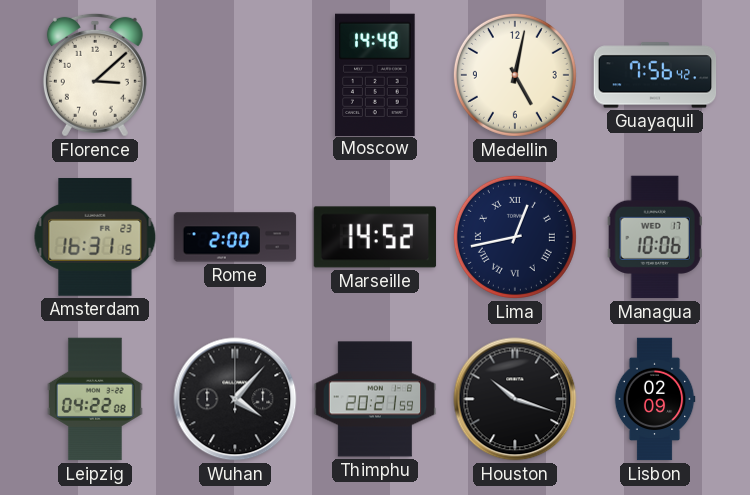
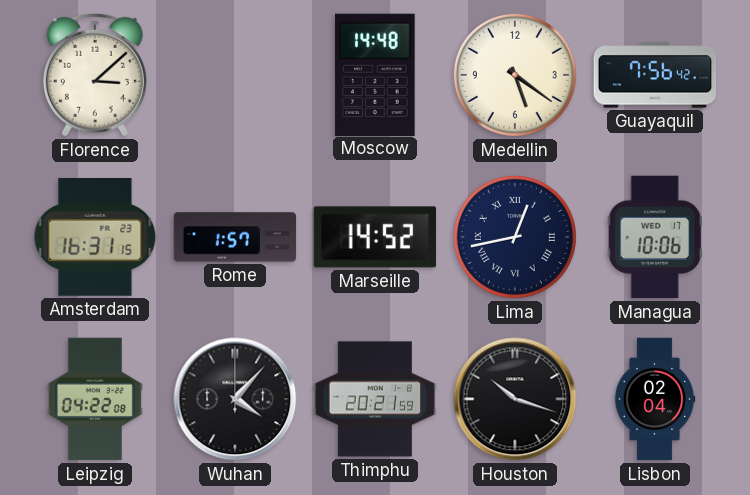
Medellin: 5:02 -> 5:21
Rome: 2:00 -> 1:57
Lisbon: 02:09 -> 02:04
